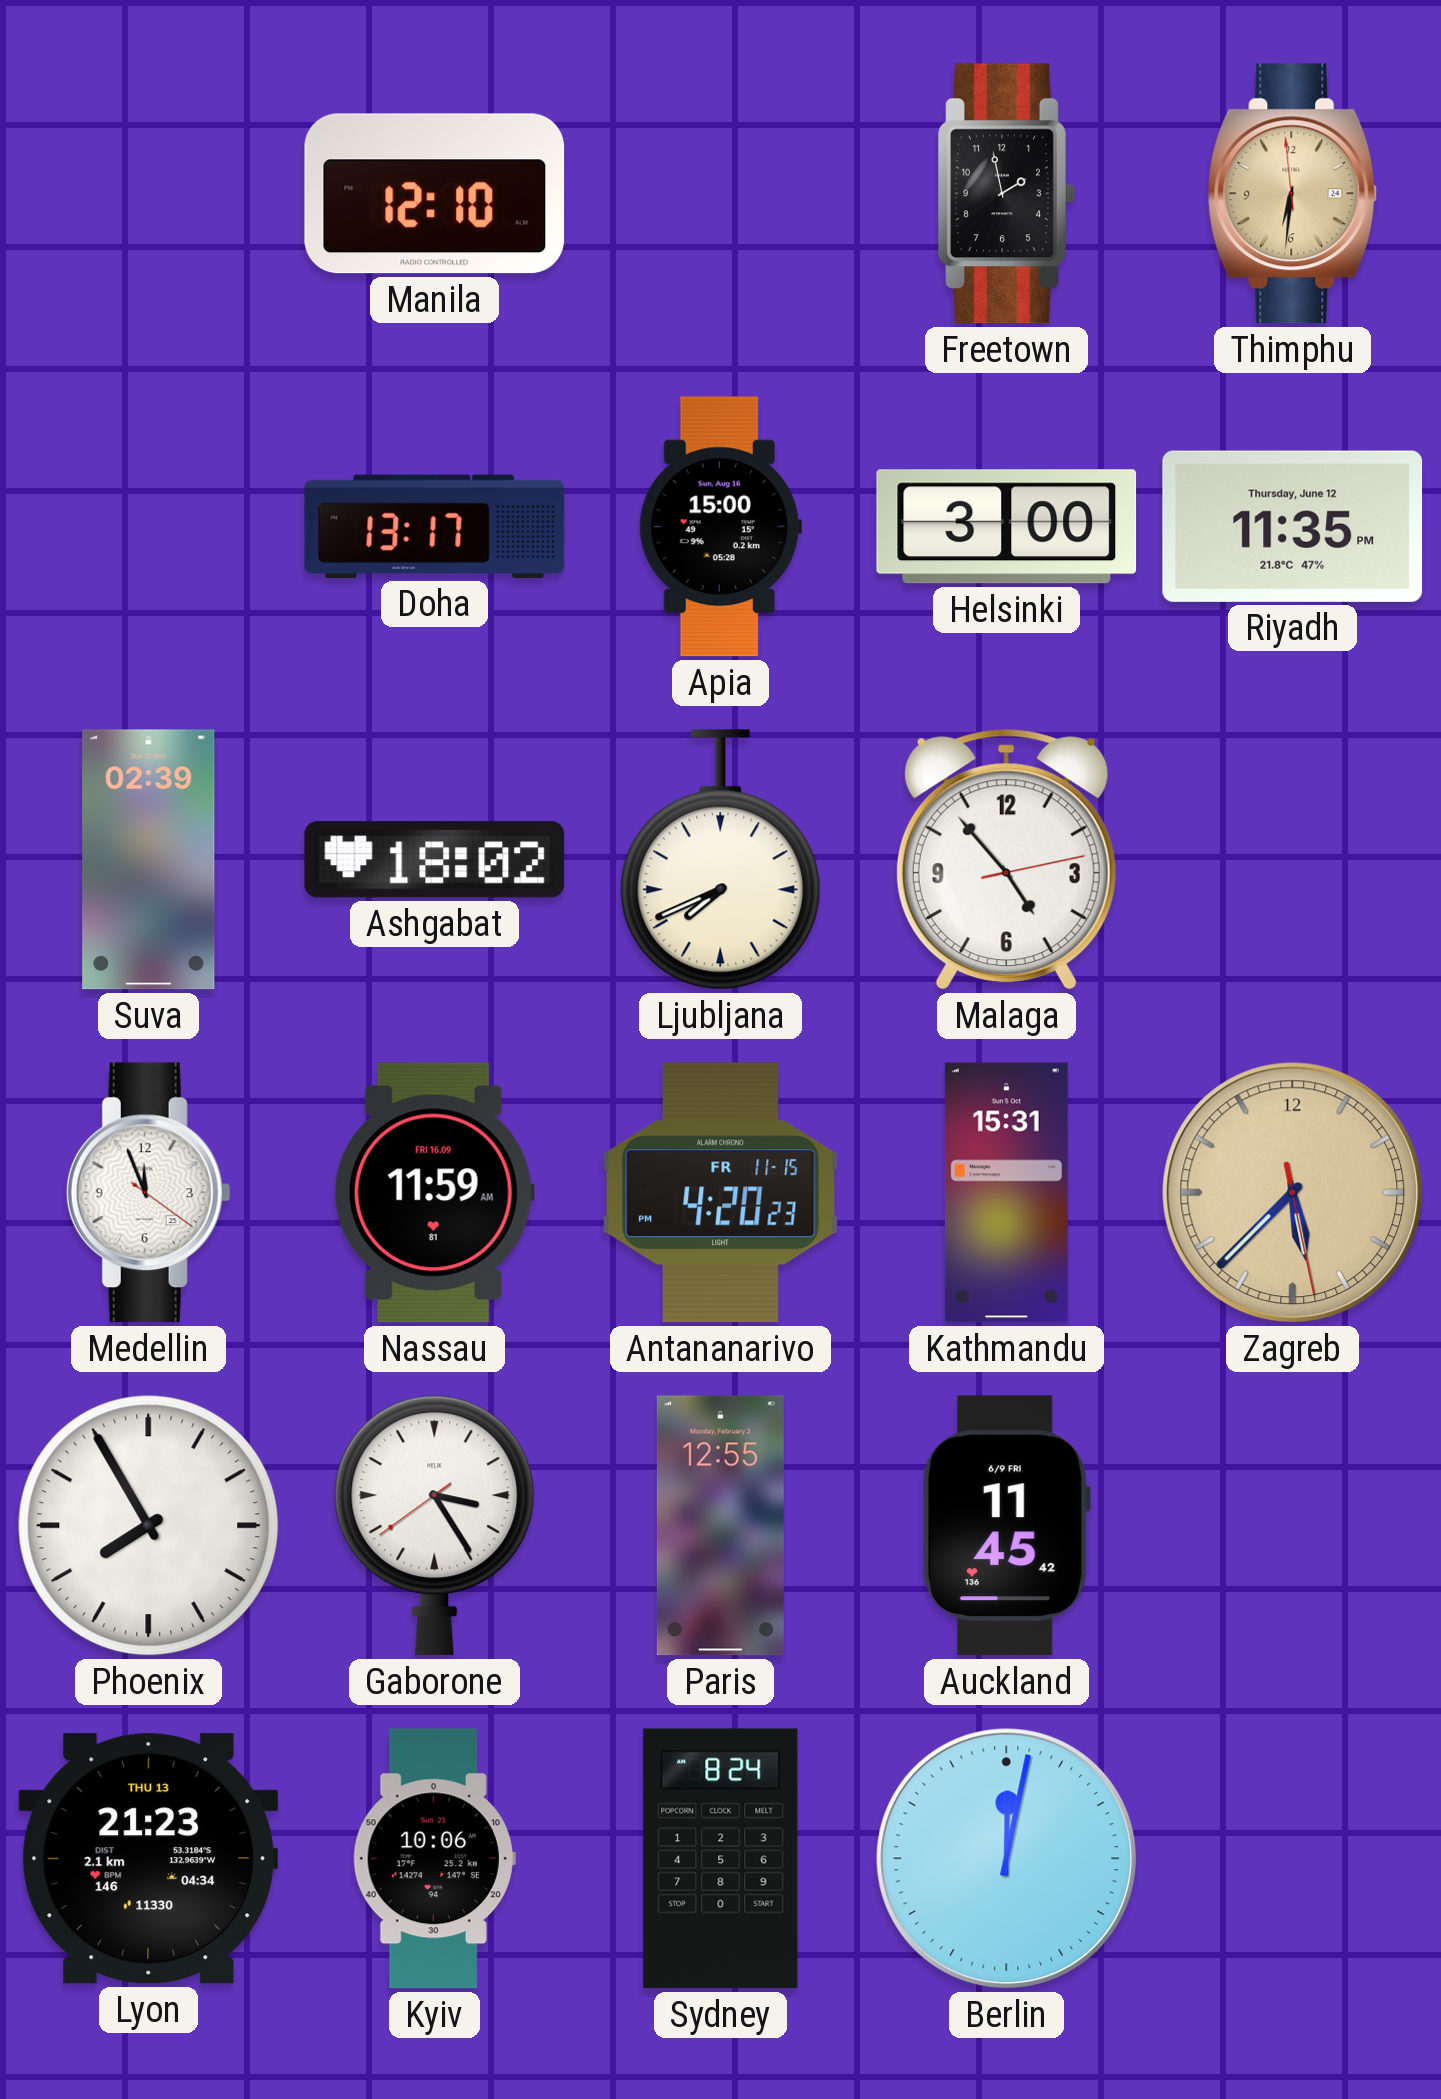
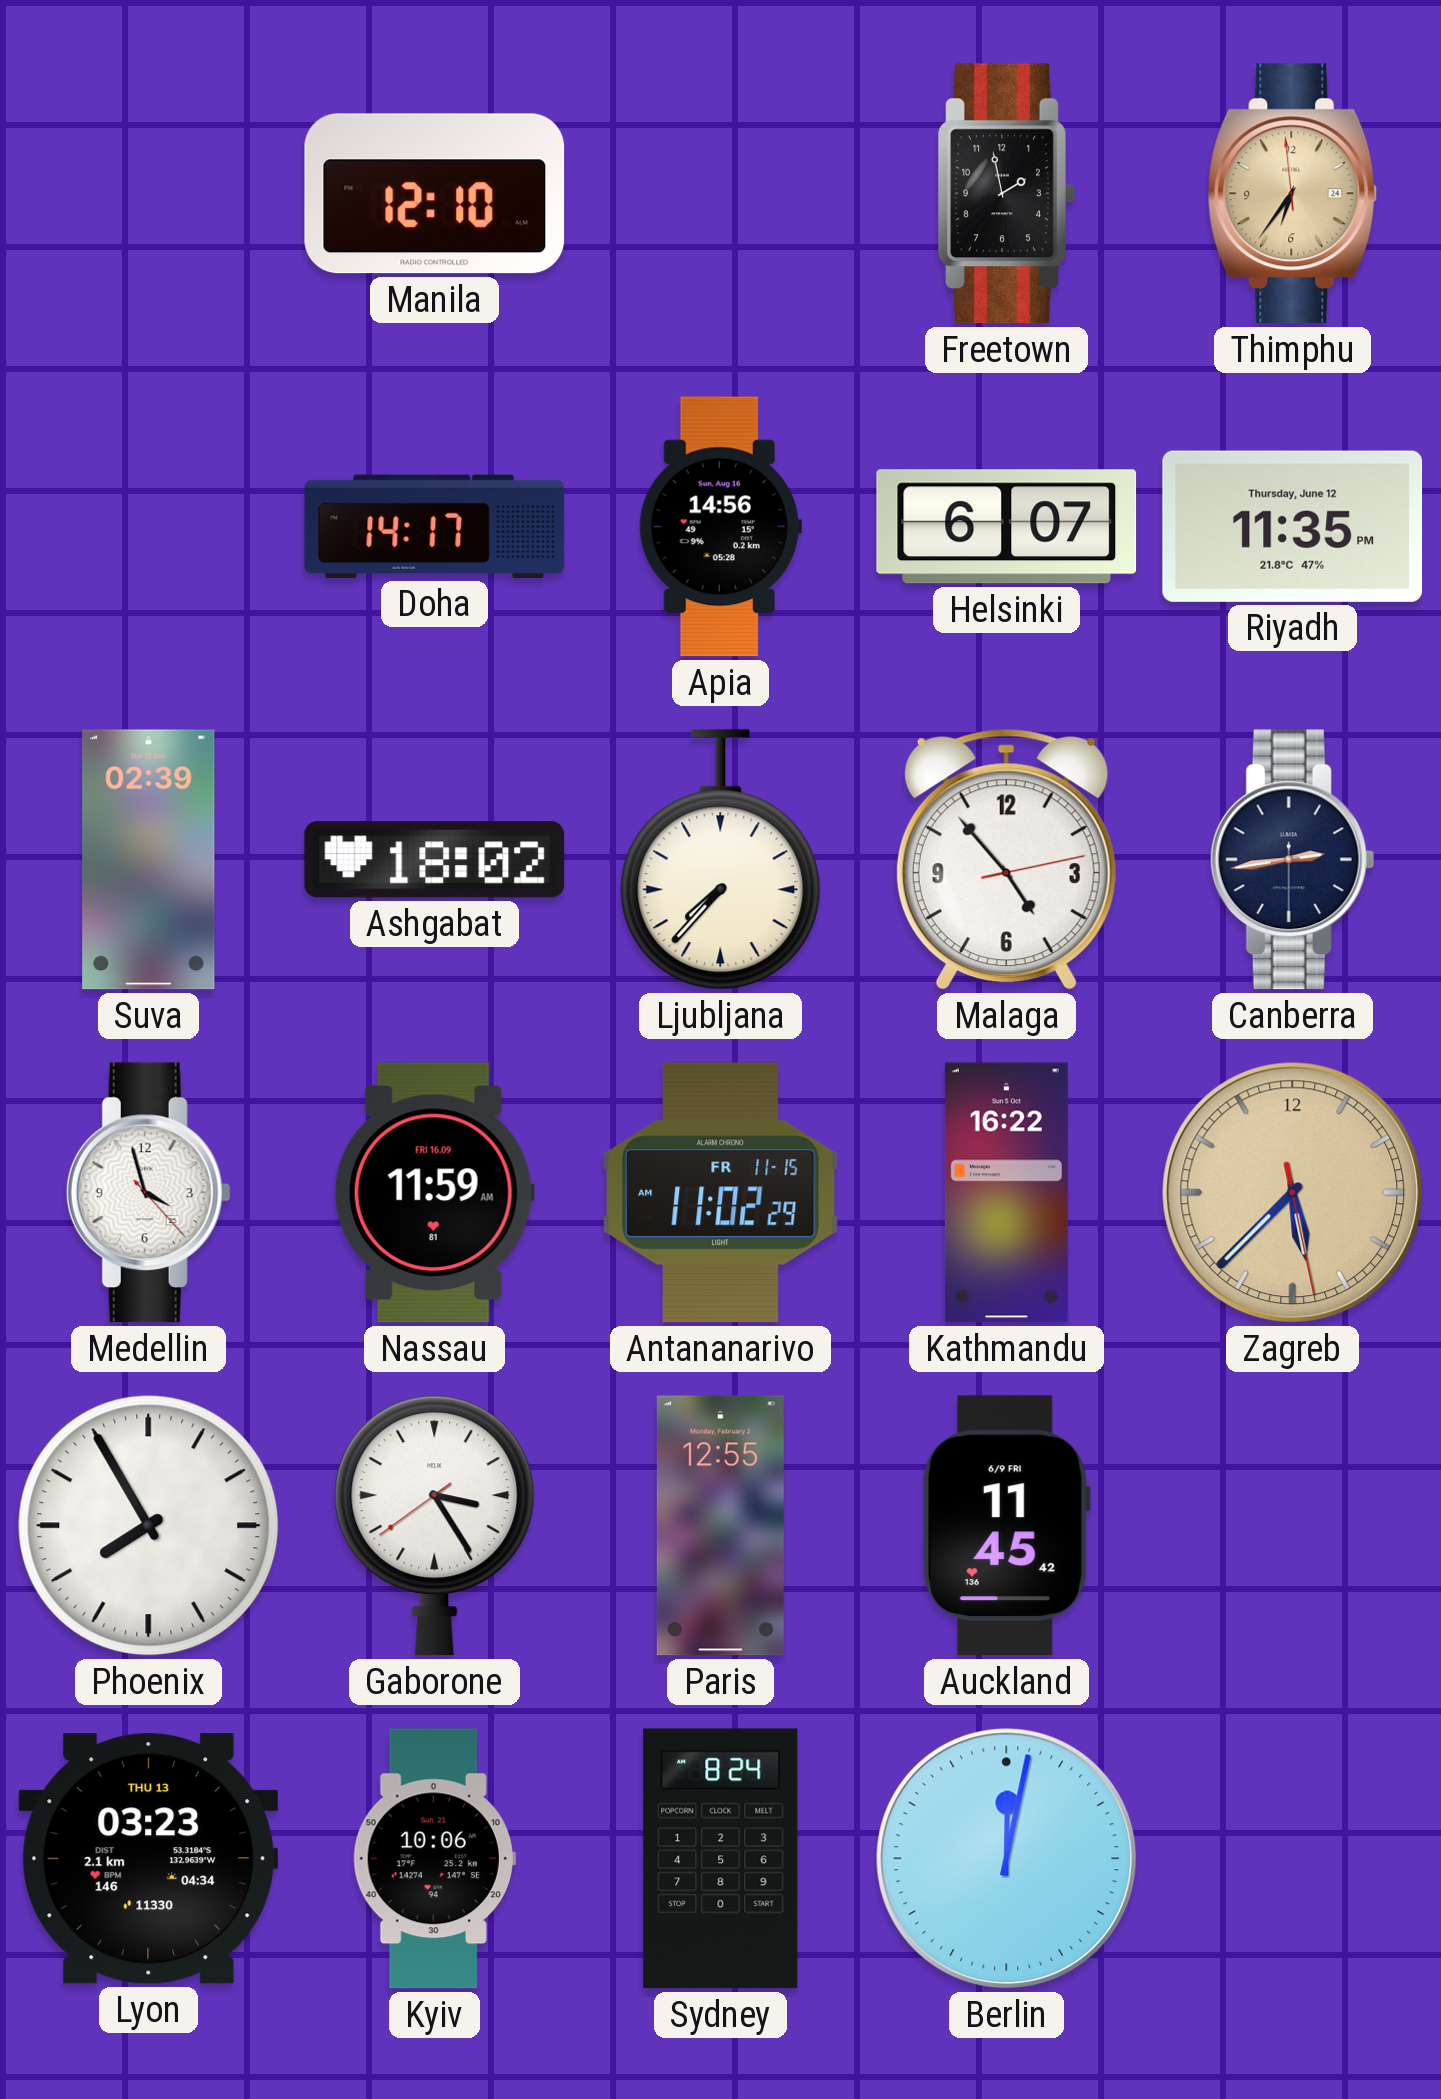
Thimphu: 6:30 -> 6:35
Doha: 13:17 -> 14:17
Apia: 15:00 -> 14:56
Helsinki: 3:00 -> 6:07
Ljubljana: 7:41 -> 7:37
Canberra: none -> 2:43
Medellin: 11:56 -> 3:57
Antananarivo: 4:20 -> 11:02
Kathmandu: 15:31 -> 16:22
Lyon: 21:23 -> 03:23
